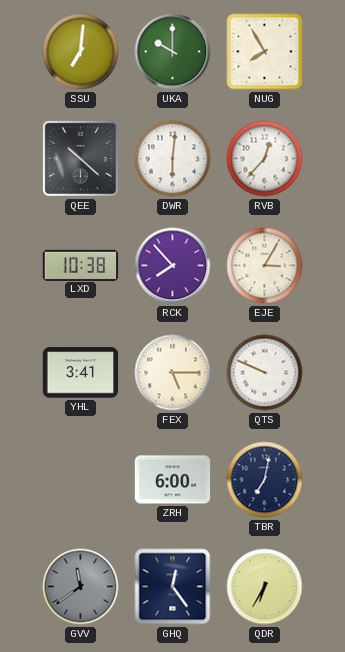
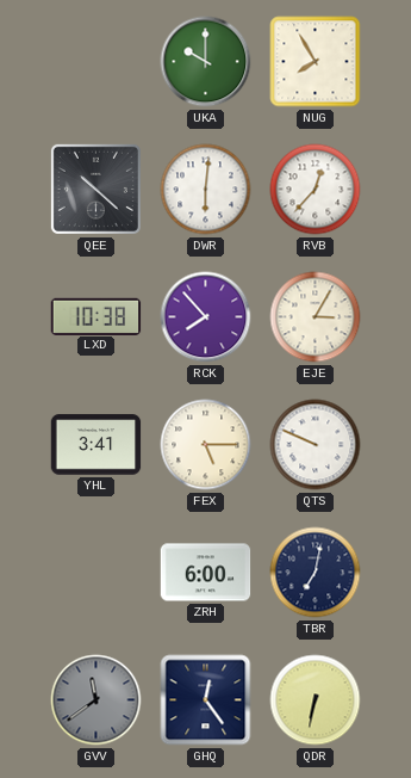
SSU: 7:01 -> none
QDR: 6:35 -> 6:32
